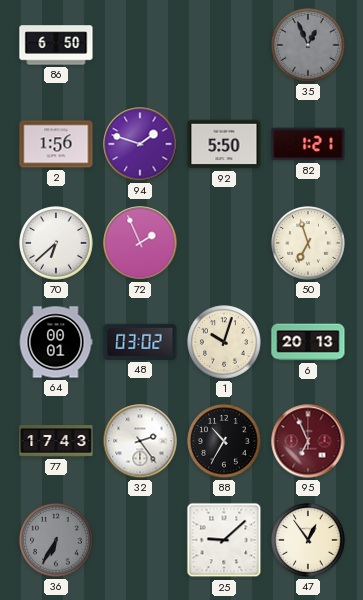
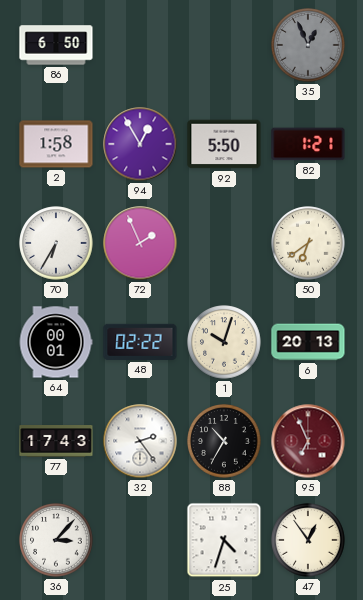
2: 1:56 -> 1:58
94: 1:48 -> 12:55
70: 6:38 -> 6:35
50: 6:57 -> 6:39
48: 03:02 -> 02:22
36: 6:35 -> 3:07
36 dial: grey -> white
25: 9:08 -> 4:33
